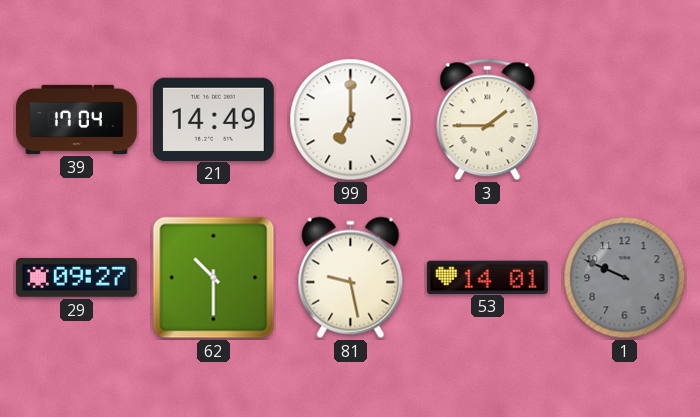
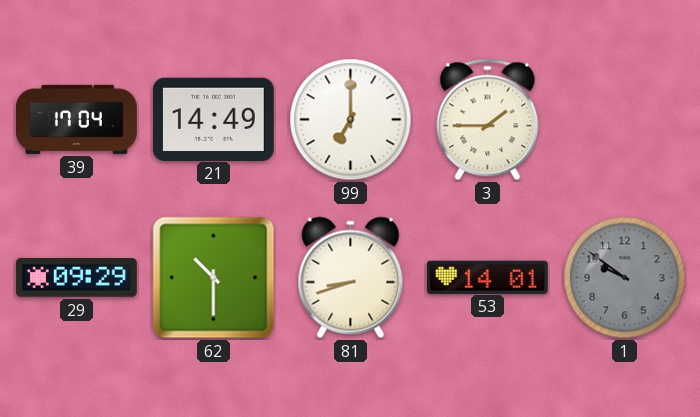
29: 09:27 -> 09:29
81: 9:28 -> 8:42
1: 9:49 -> 9:51
